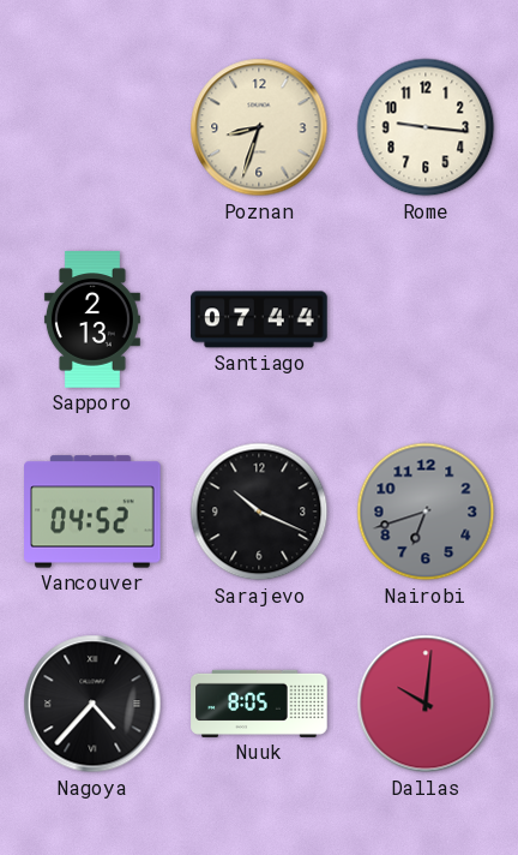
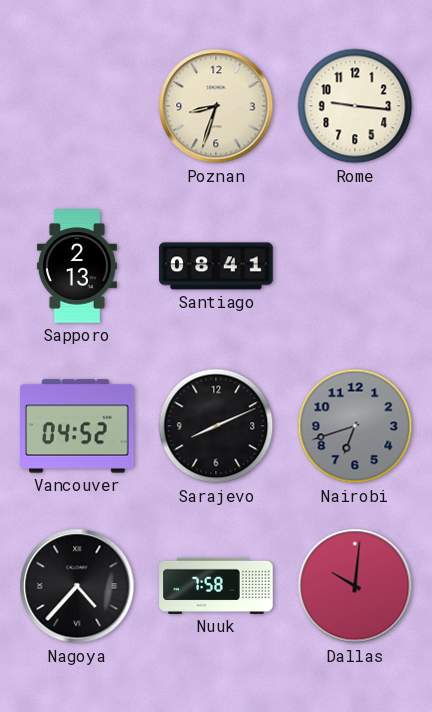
Santiago: 07:44 -> 08:41
Sarajevo: 10:19 -> 8:11
Nuuk: 8:05 -> 7:58
